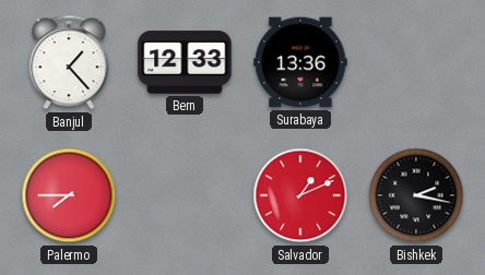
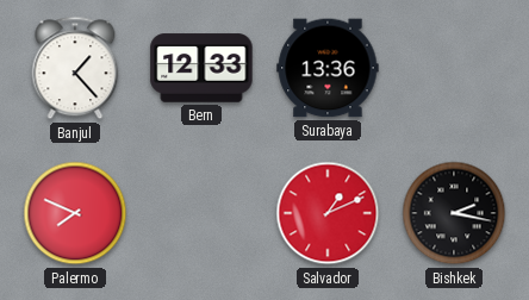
Palermo: 7:45 -> 7:49
